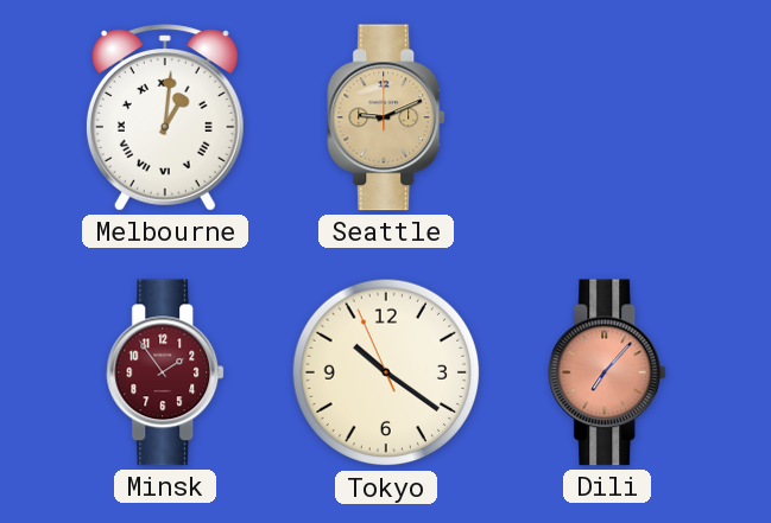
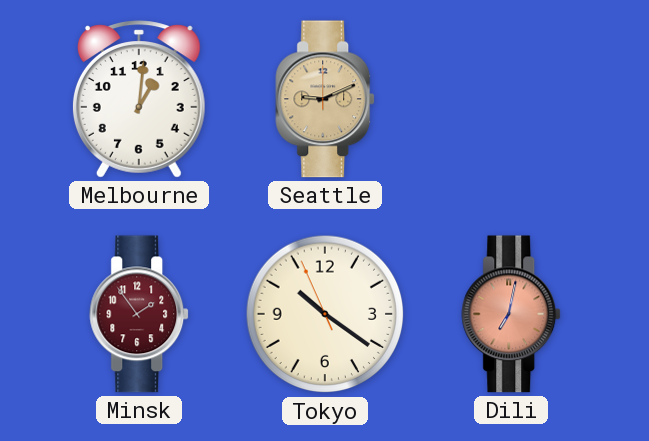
Melbourne numerals: Roman -> Arabic
Dili: 7:07 -> 7:02
